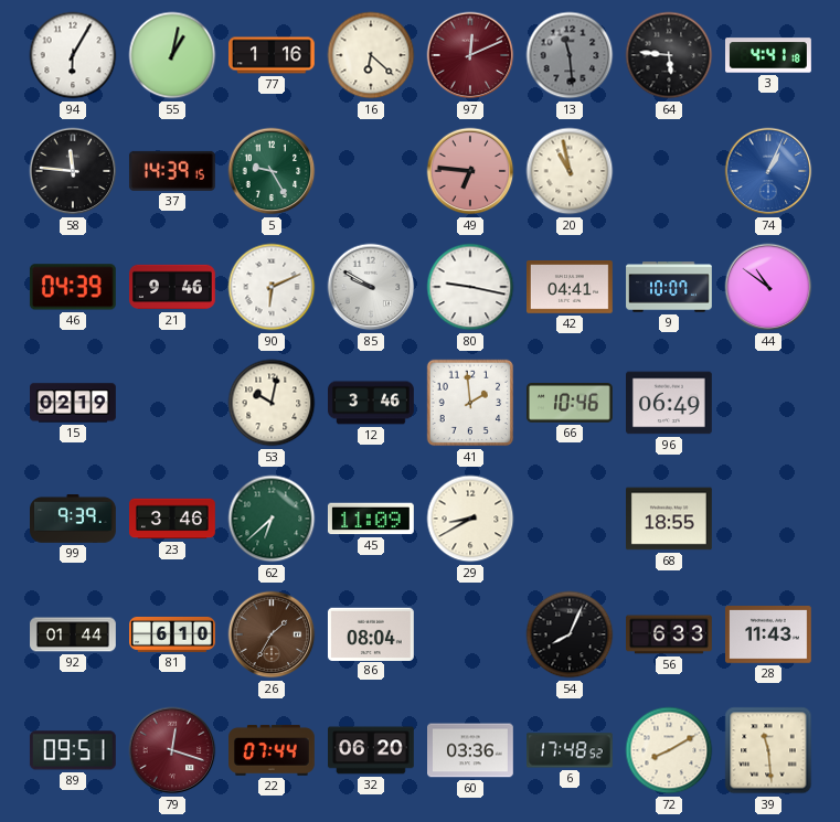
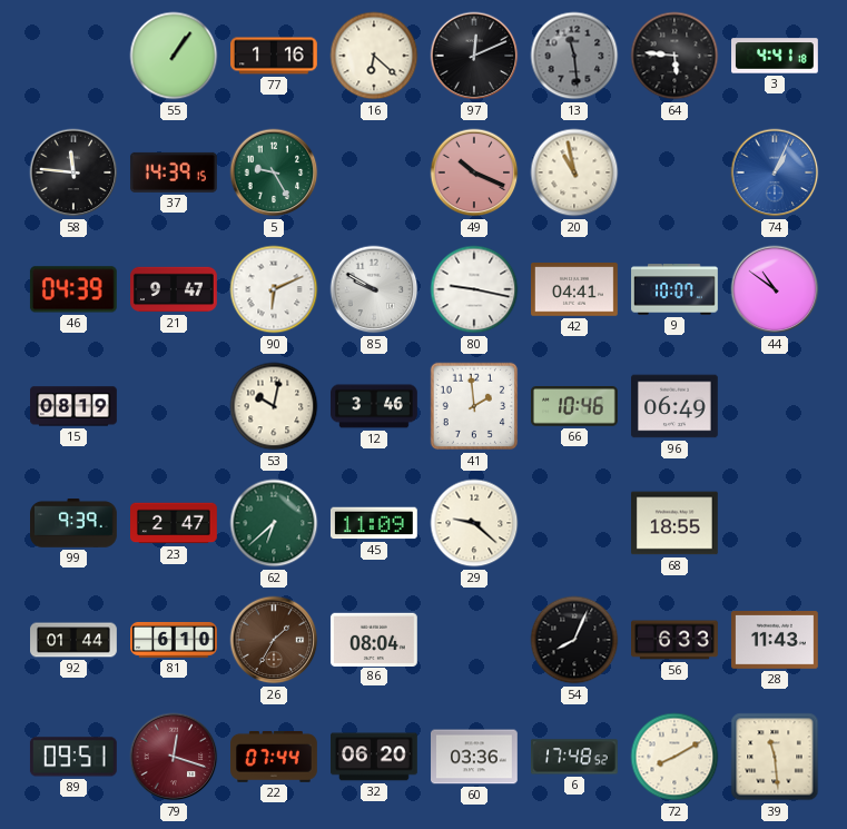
94: 6:05 -> none
55: 1:02 -> 1:06
97 dial: burgundy -> black
49: 6:46 -> 10:19
21: 9:46 -> 9:47
15: 02:19 -> 08:19
23: 3:46 -> 2:47
29: 8:40 -> 9:22
